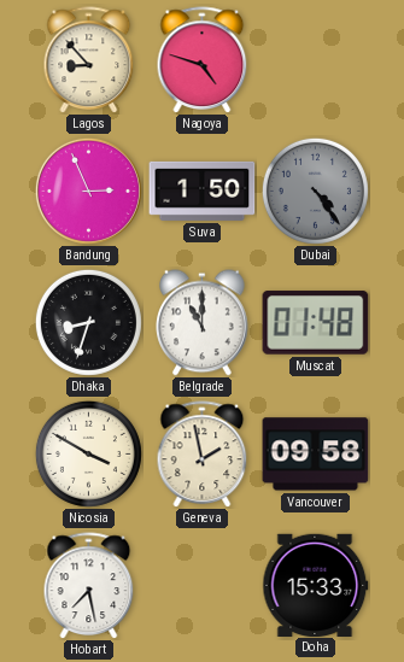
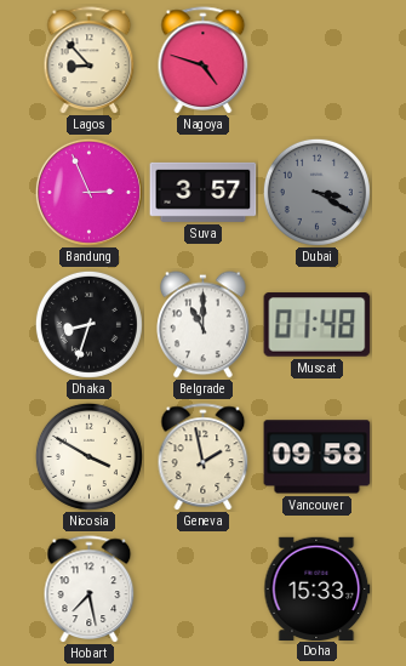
Suva: 1:50 -> 3:57
Dubai: 4:24 -> 3:20
